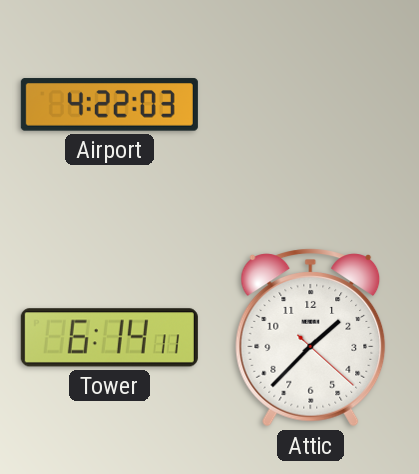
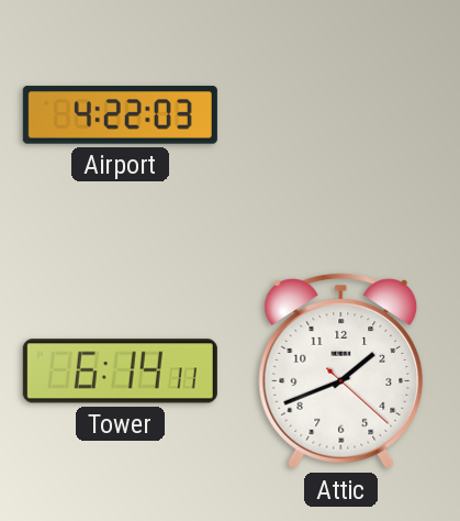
Attic: 1:37 -> 1:41
